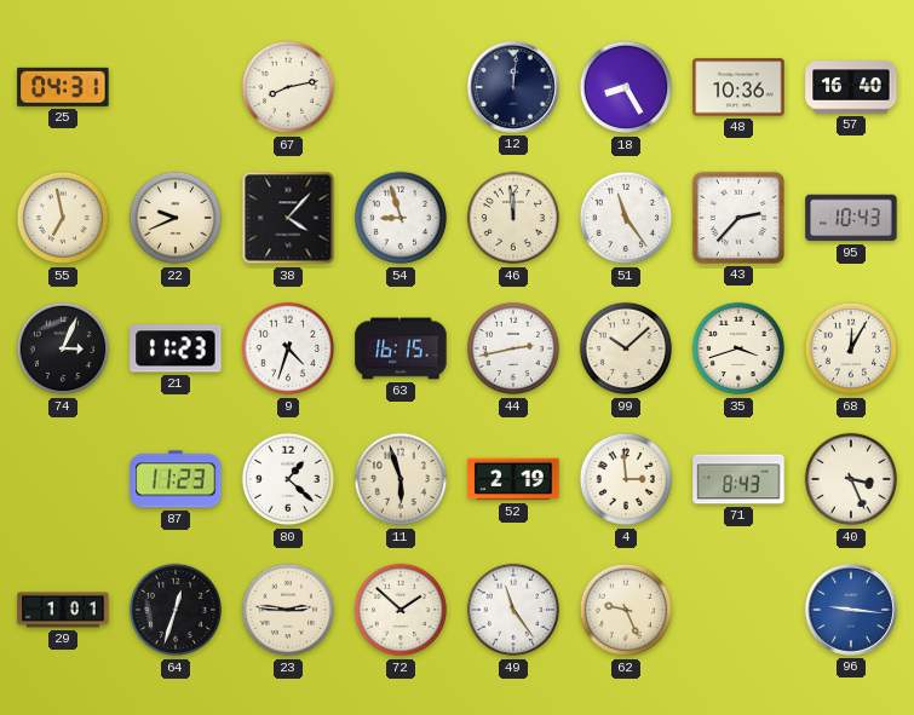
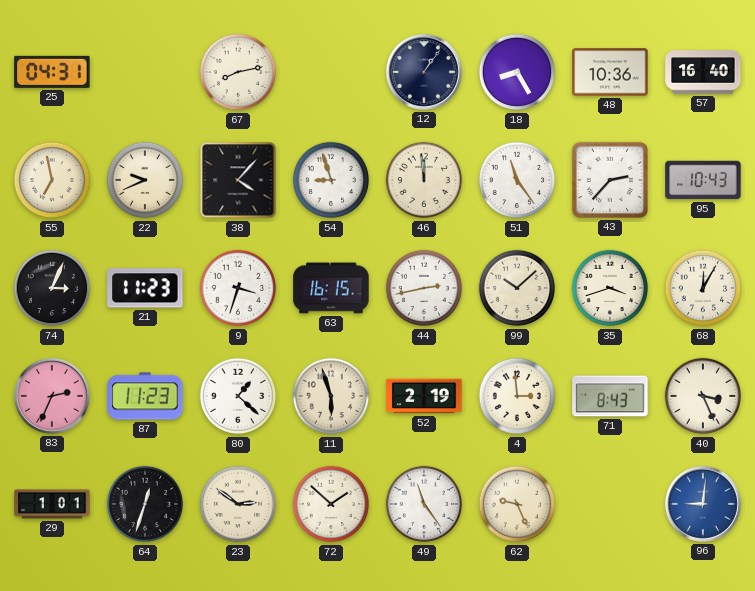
12: 12:01 -> 1:06
9: 4:33 -> 3:33
83: none -> 2:34
23: 2:46 -> 2:51
96: 9:16 -> 9:01
